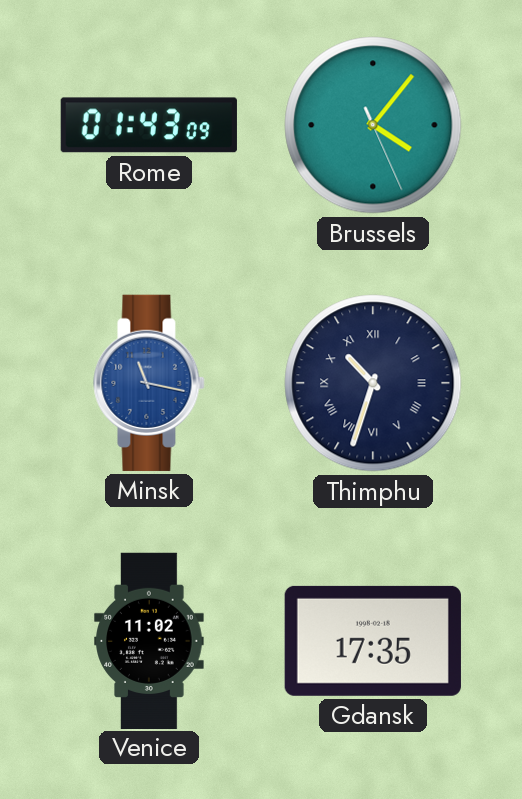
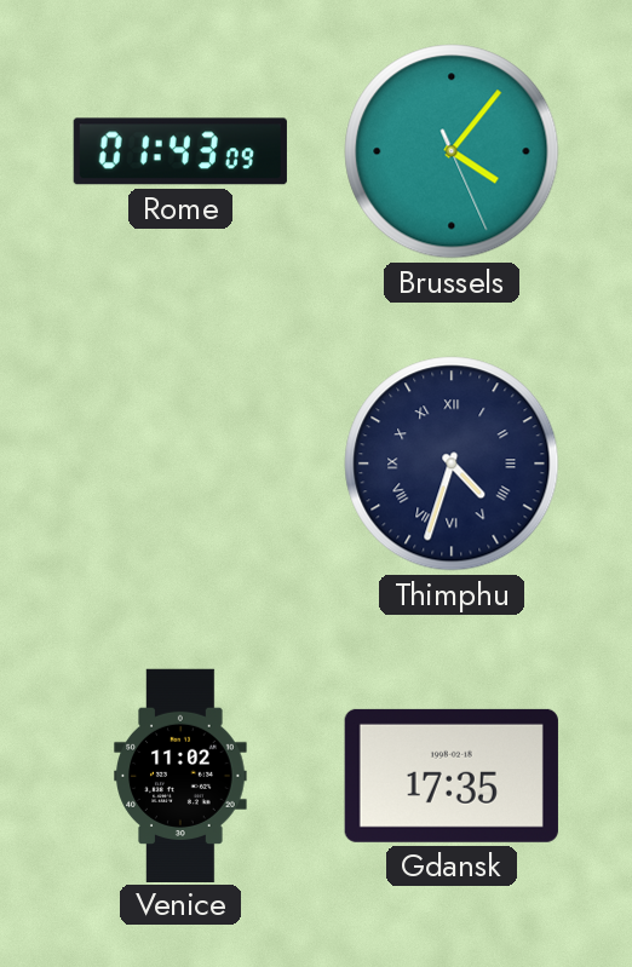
Minsk: 11:17 -> none
Thimphu: 10:33 -> 4:33
